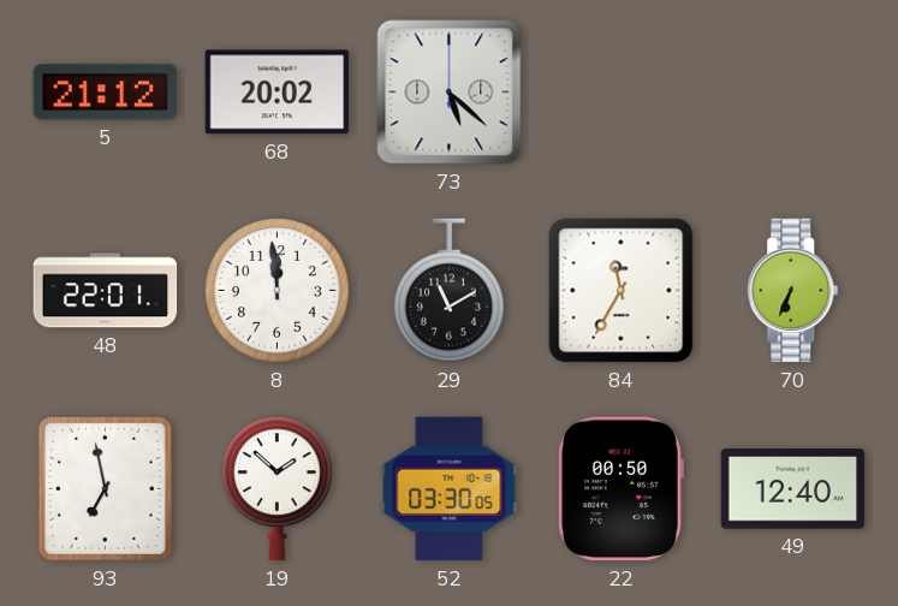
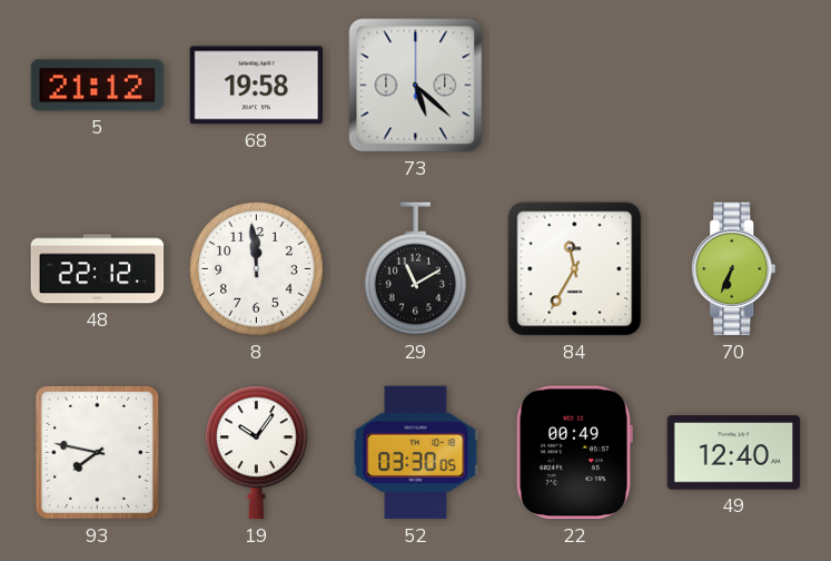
68: 20:02 -> 19:58
48: 22:01 -> 22:12
93: 6:58 -> 7:47
19: 1:52 -> 10:06
22: 00:50 -> 00:49
